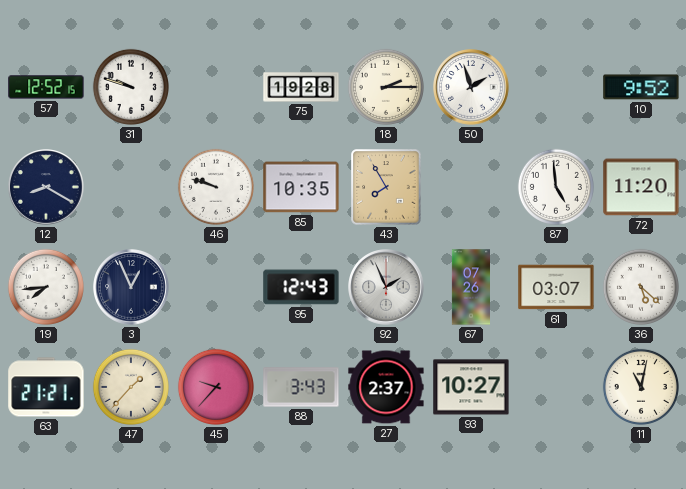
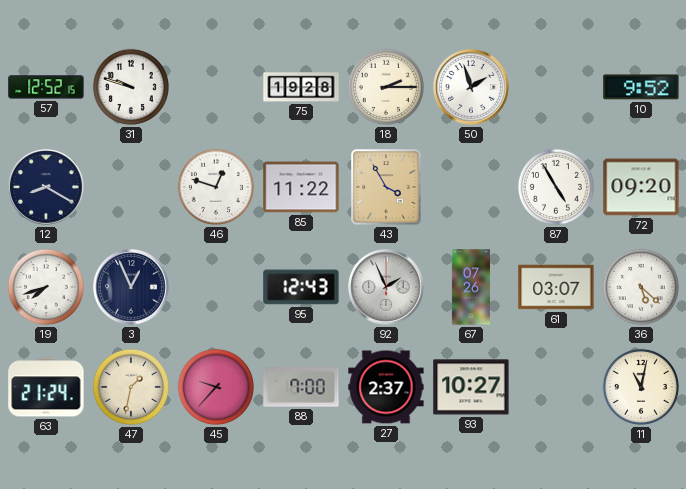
46: 9:48 -> 12:48
85: 10:35 -> 11:22
43: 7:55 -> 3:55
87: 4:59 -> 4:55
72: 11:20 -> 09:20
19: 7:44 -> 7:42
63: 21:21 -> 21:24
47: 1:37 -> 1:32
88: 3:43 -> 7:00
